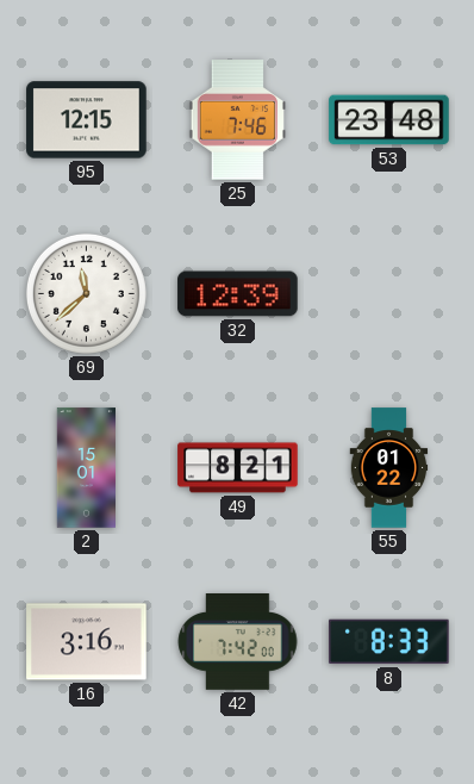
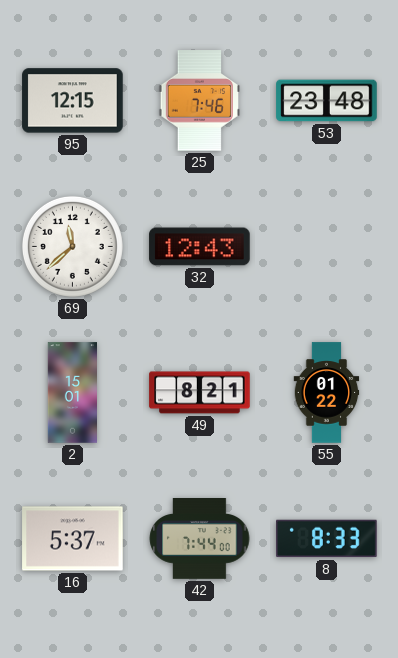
32: 12:39 -> 12:43
16: 3:16 -> 5:37
42: 7:42 -> 7:44
